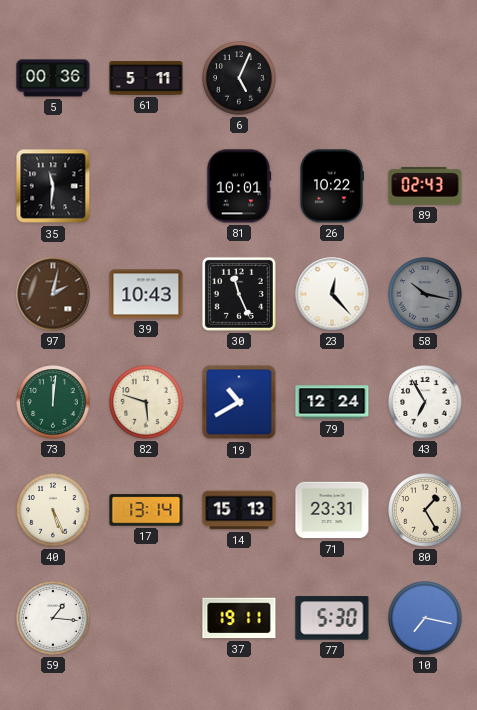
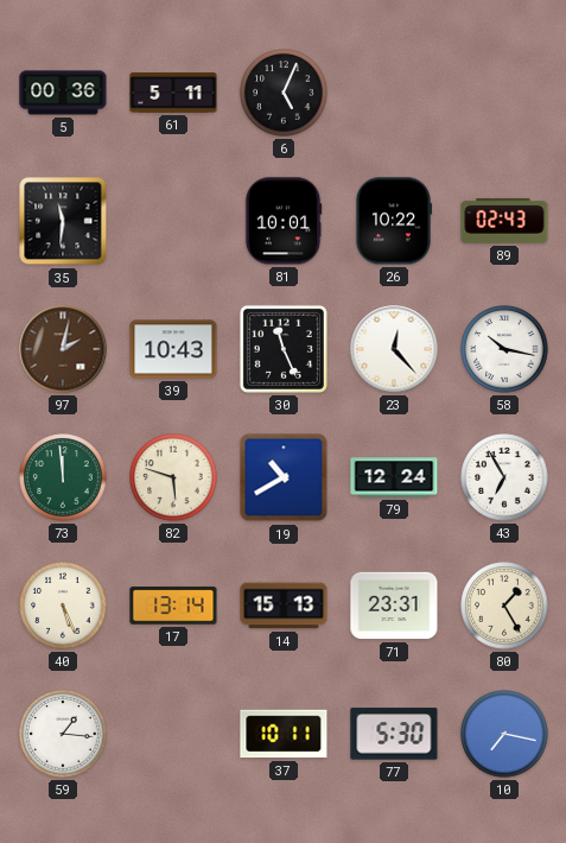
58 dial: grey -> white
73: 12:01 -> 11:59
37: 19:11 -> 10:11
